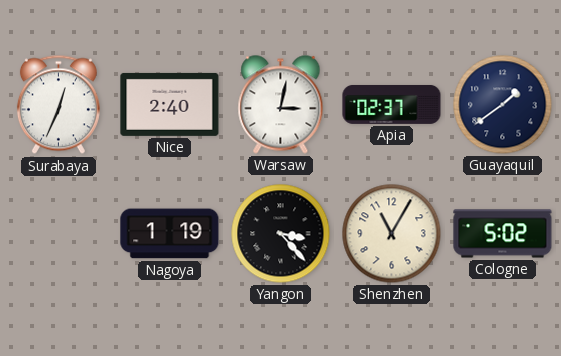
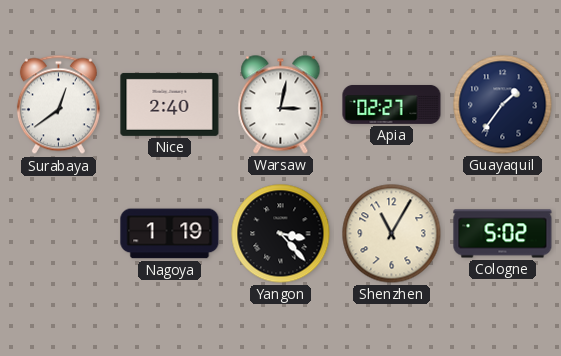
Surabaya: 12:34 -> 12:39
Apia: 02:37 -> 02:27
Guayaquil: 1:39 -> 1:36
